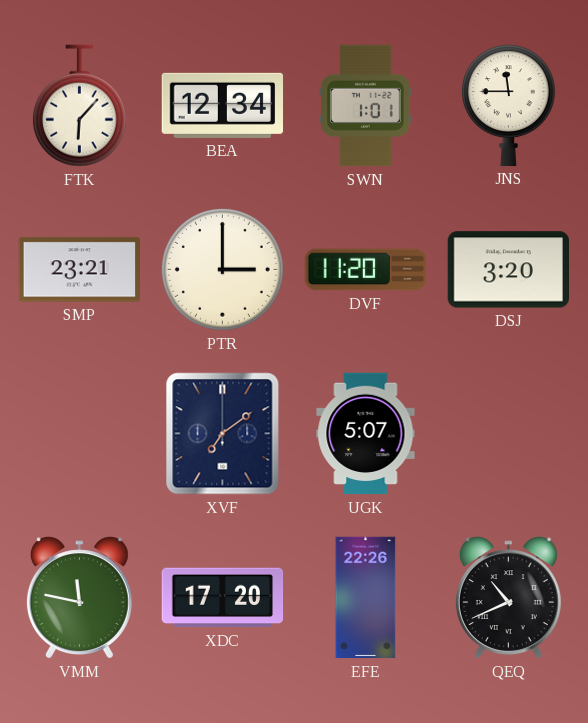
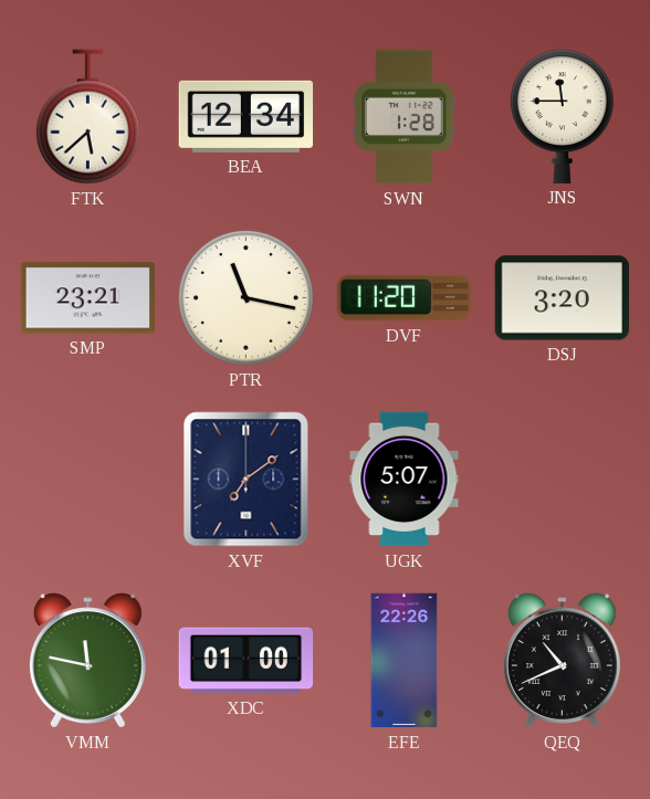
FTK: 6:07 -> 5:38
SWN: 1:01 -> 1:28
PTR: 3:00 -> 11:17
XDC: 17:20 -> 01:00
